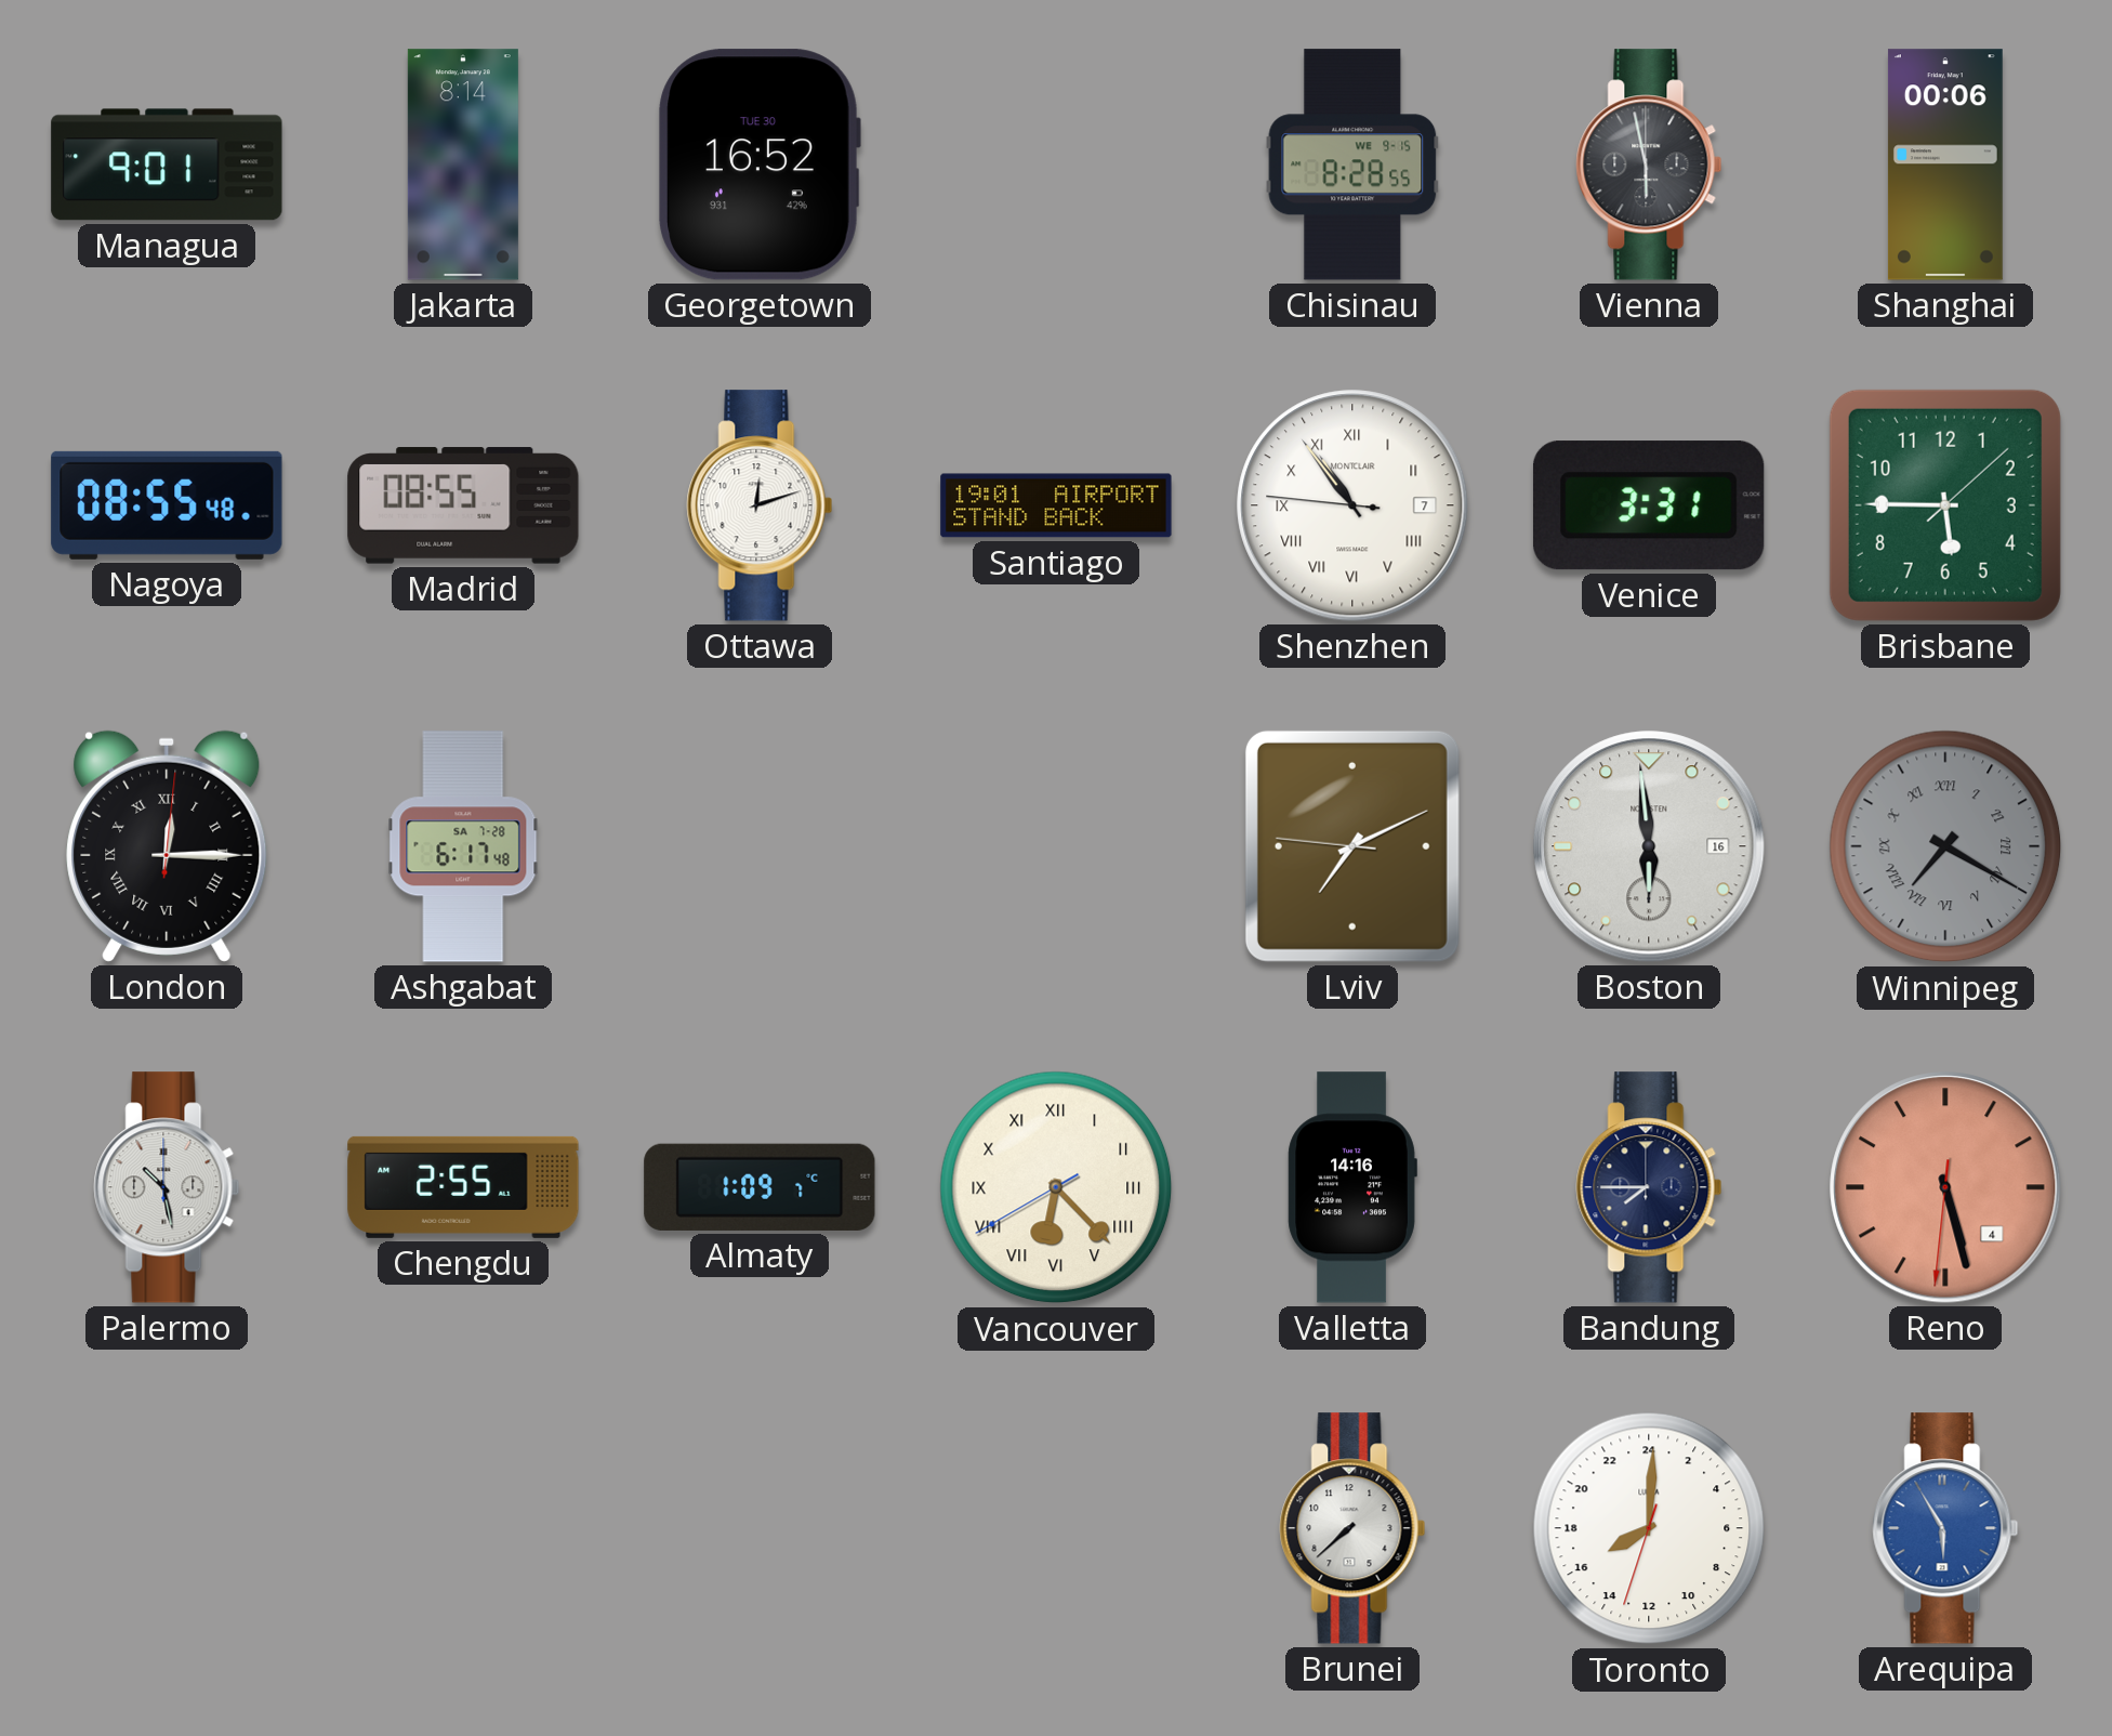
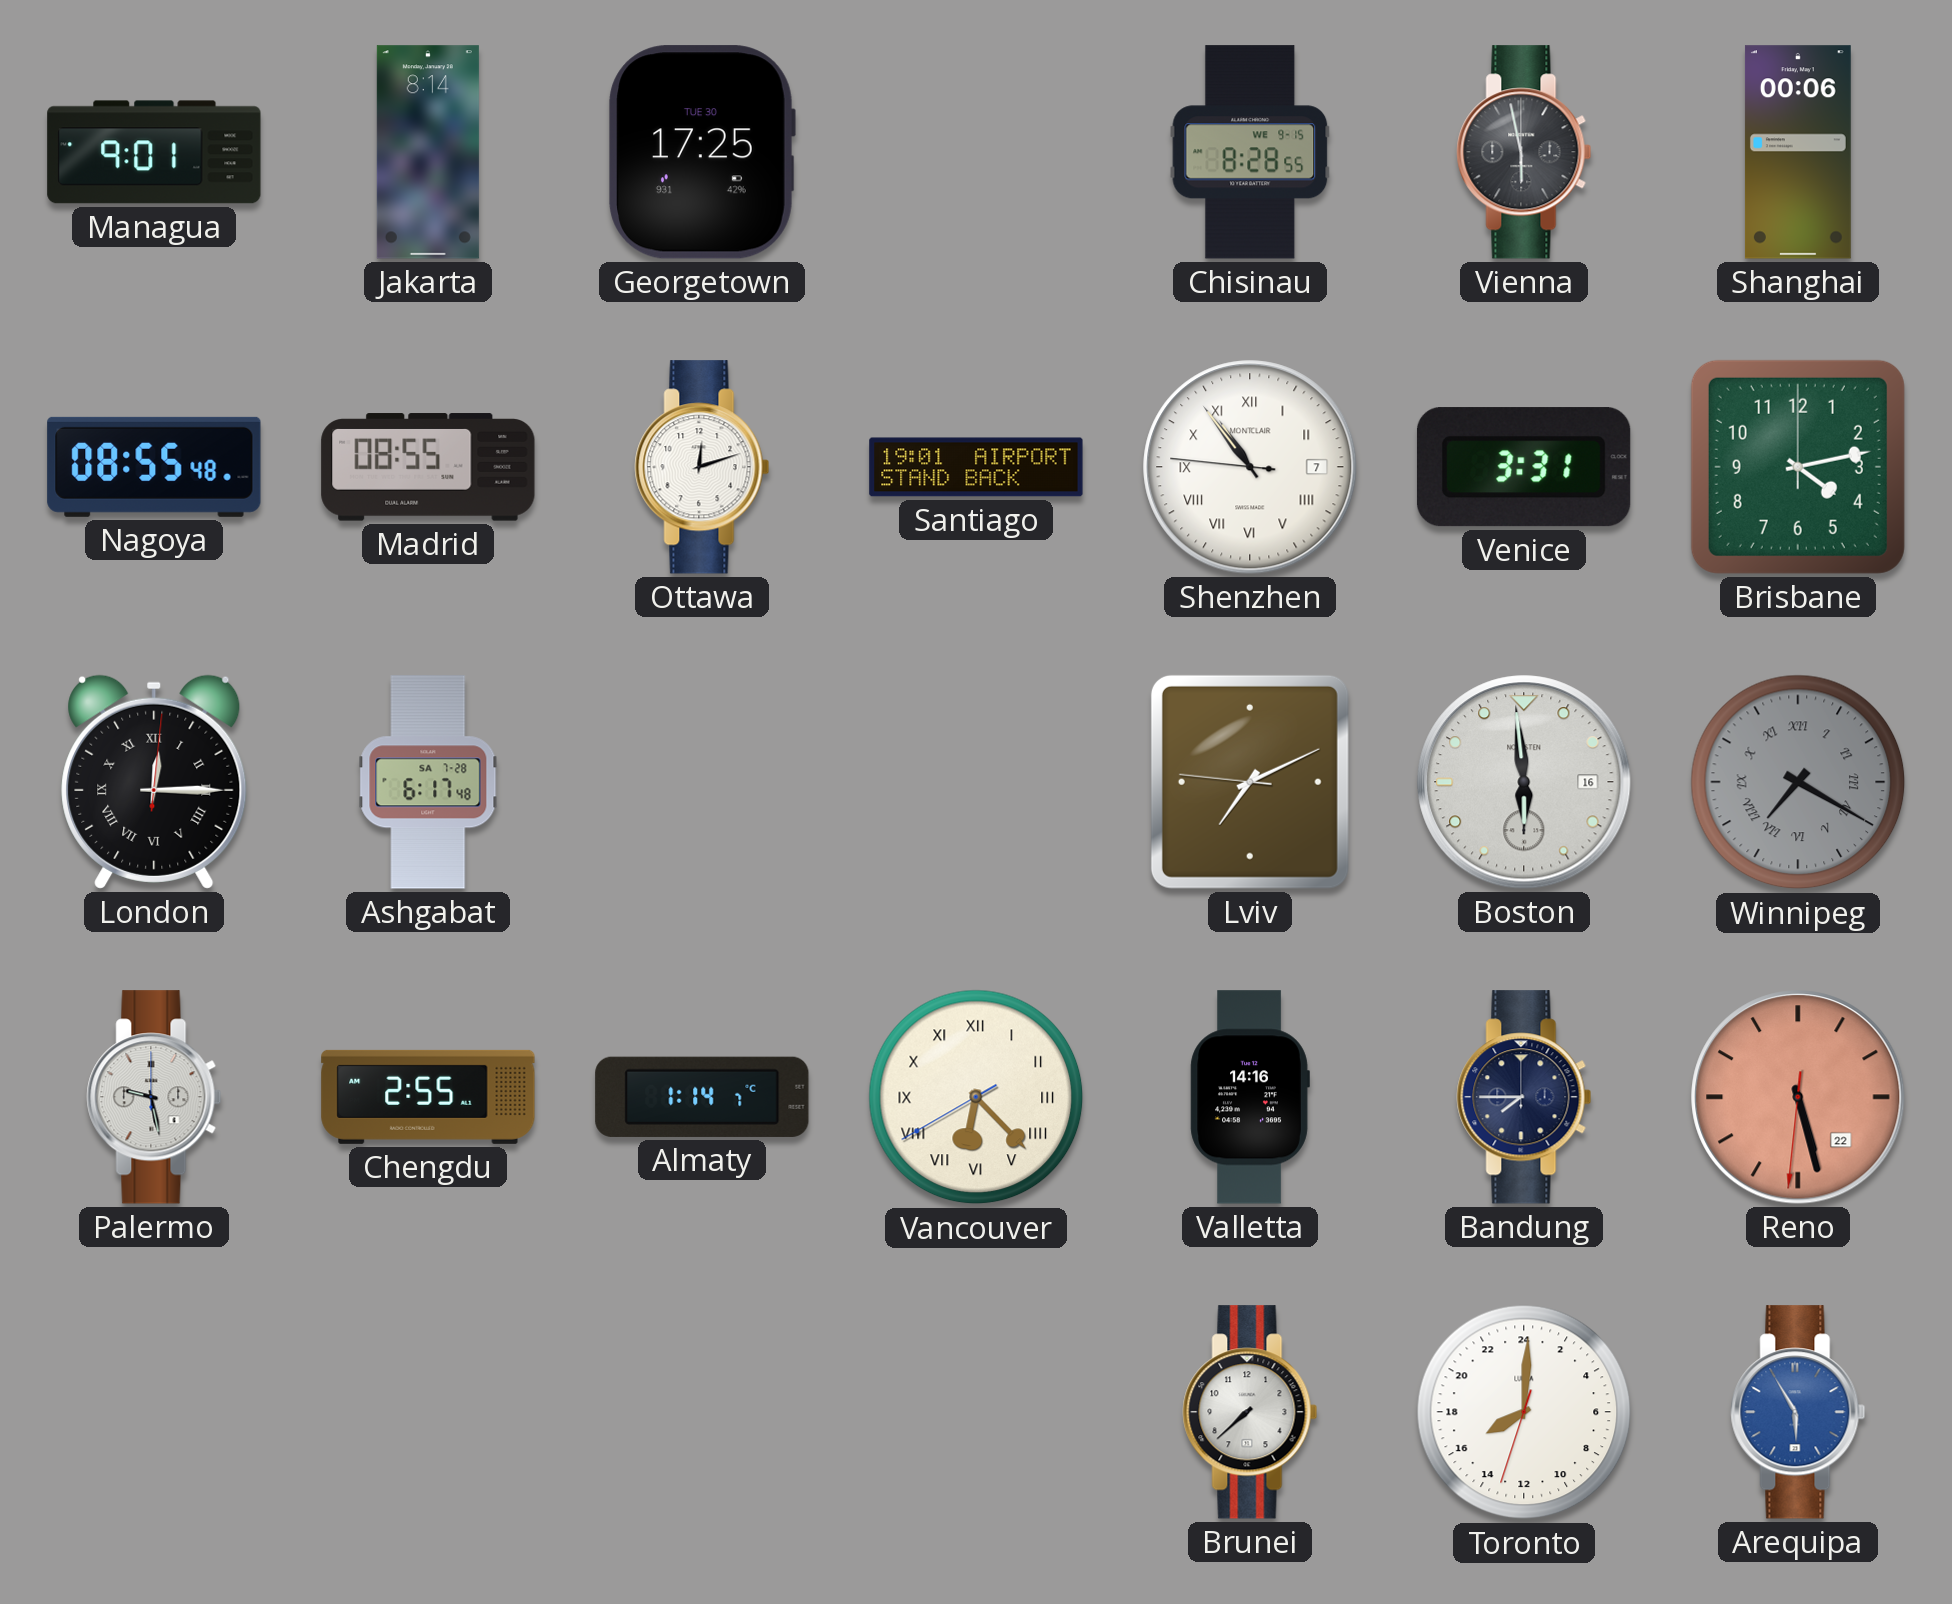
Georgetown: 16:52 -> 17:25
Brisbane: 5:45 -> 4:13
Palermo: 10:28 -> 9:28
Almaty: 1:09 -> 1:14
Reno date: 4 -> 22
